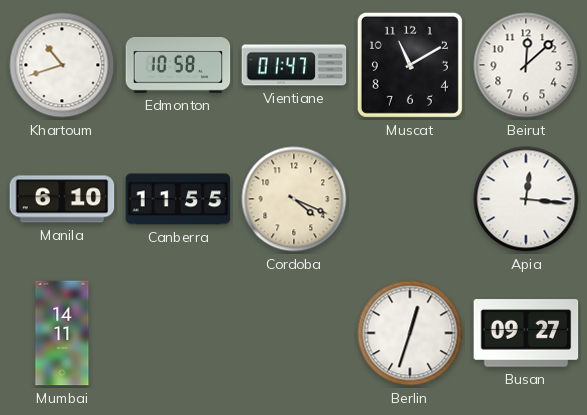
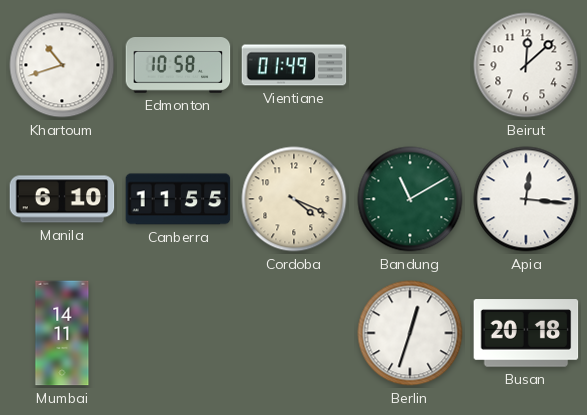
Vientiane: 01:47 -> 01:49
Muscat: 11:10 -> none
Bandung: none -> 11:10
Busan: 09:27 -> 20:18
